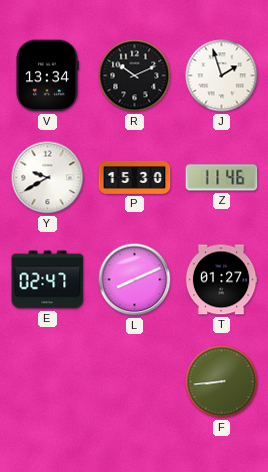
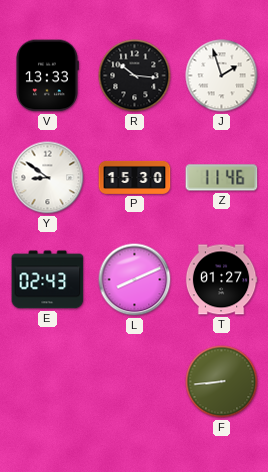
V: 13:34 -> 13:33
R: 10:11 -> 10:16
Y: 9:40 -> 8:51
E: 02:47 -> 02:43
